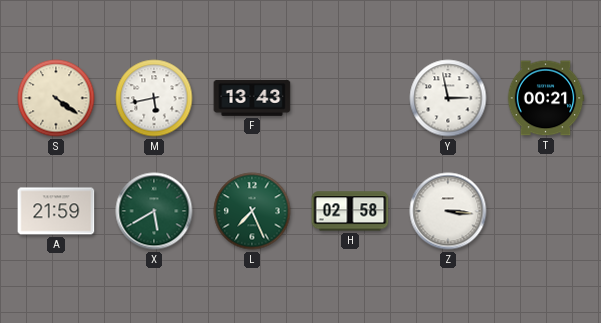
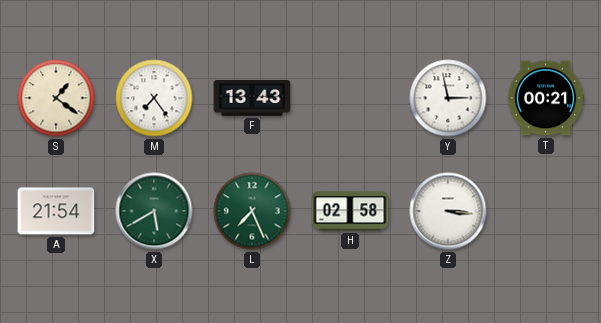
S: 4:21 -> 1:21
M: 5:43 -> 7:24
A: 21:59 -> 21:54
